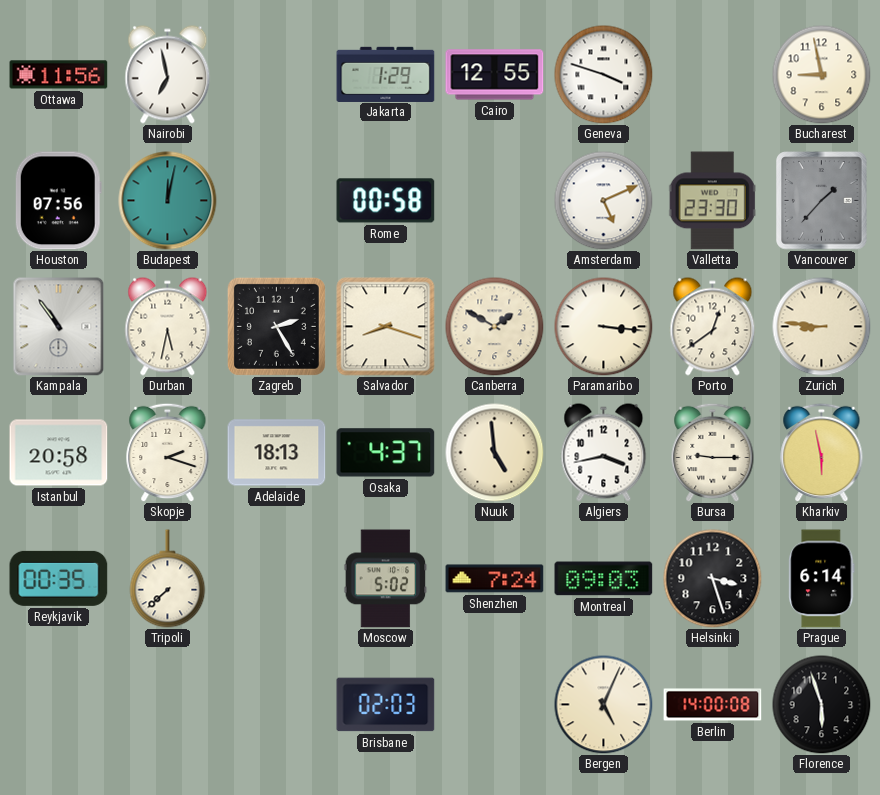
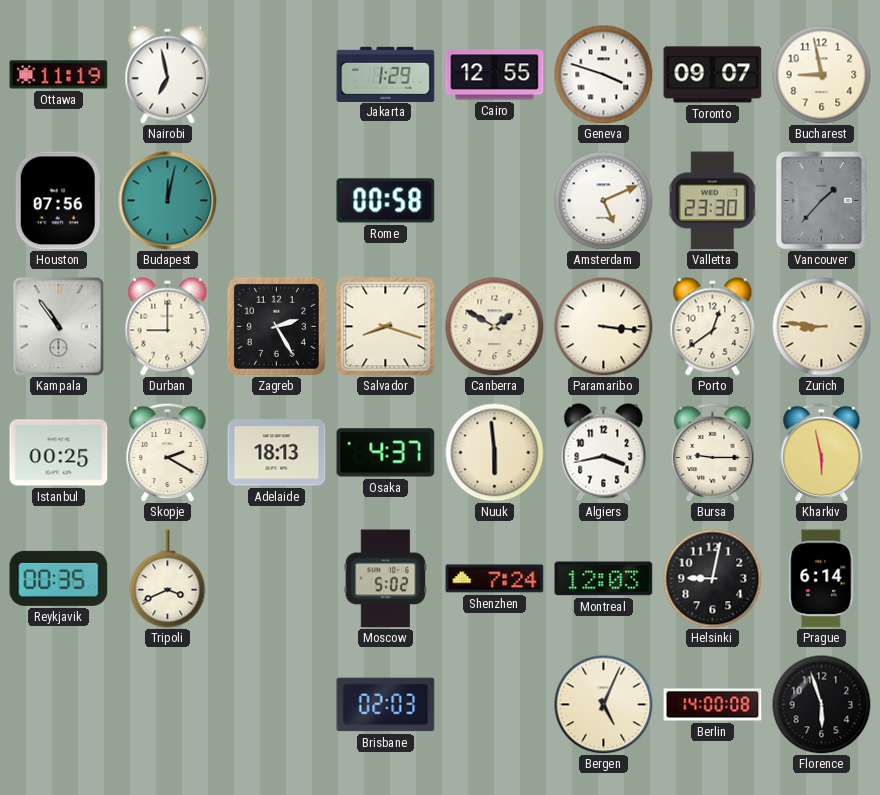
Ottawa: 11:56 -> 11:19
Toronto: none -> 09:07
Durban: 5:32 -> 9:00
Istanbul: 20:58 -> 00:25
Skopje: 2:18 -> 2:20
Nuuk: 4:59 -> 5:59
Tripoli: 7:38 -> 3:41
Montreal: 09:03 -> 12:03
Helsinki: 3:27 -> 9:02
